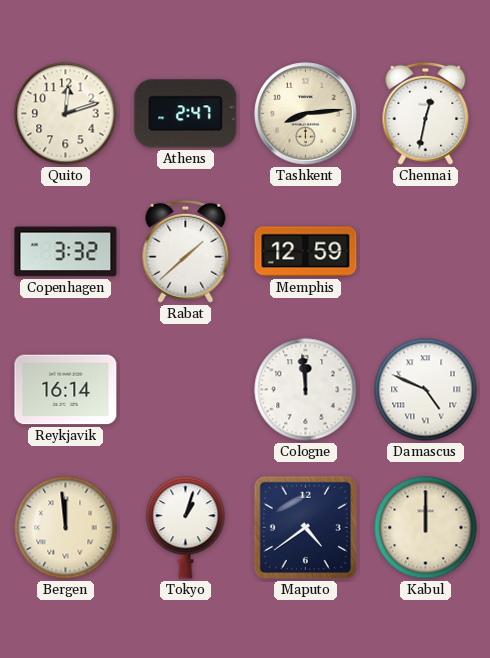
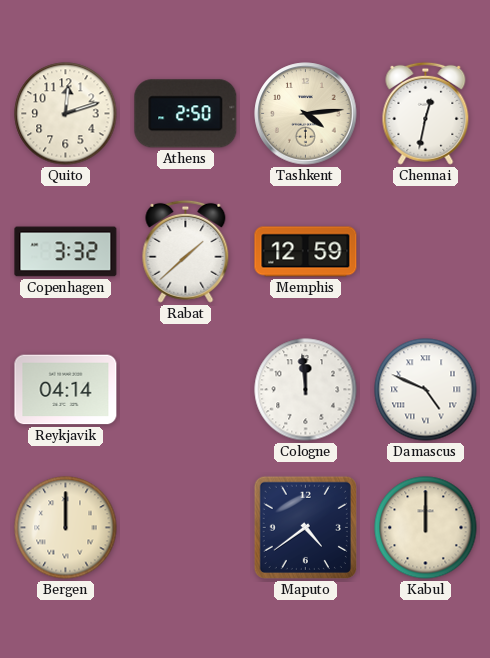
Athens: 2:47 -> 2:50
Tashkent: 8:14 -> 4:14
Reykjavik: 16:14 -> 04:14
Bergen: 11:59 -> 12:00
Tokyo: 1:03 -> none
